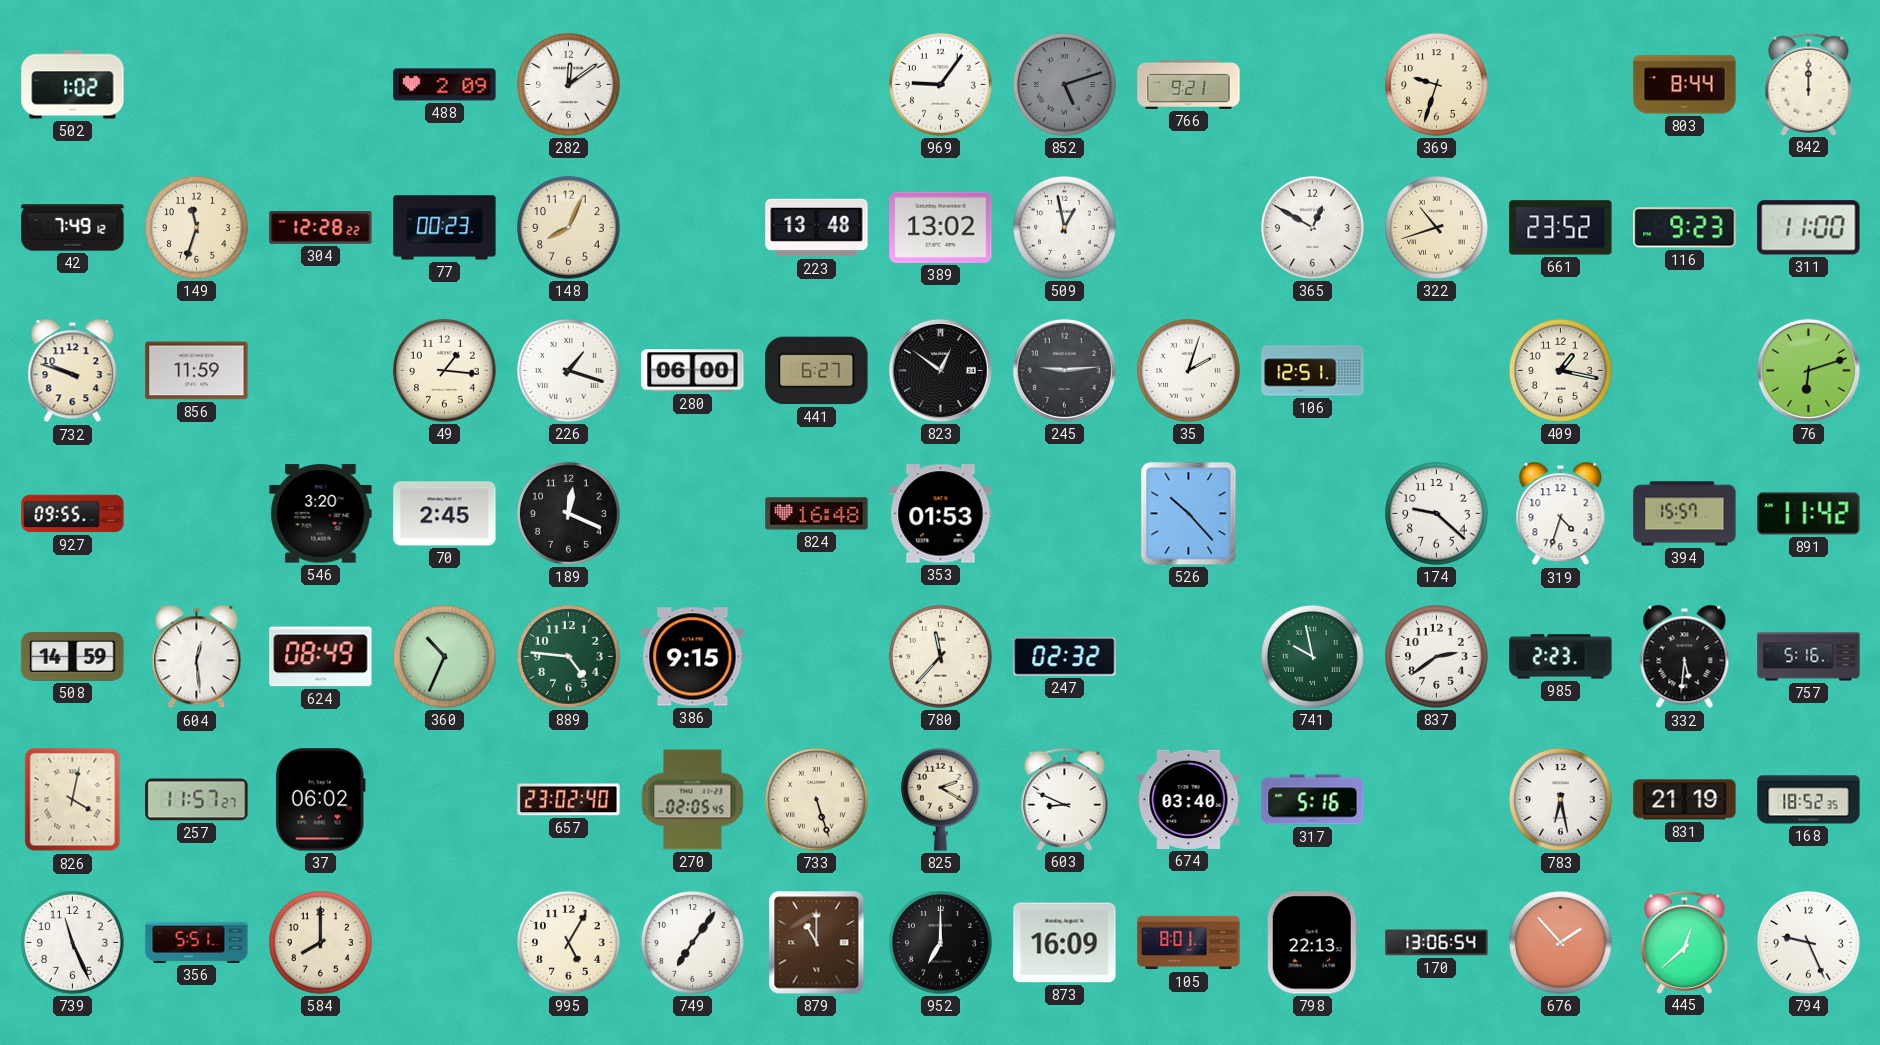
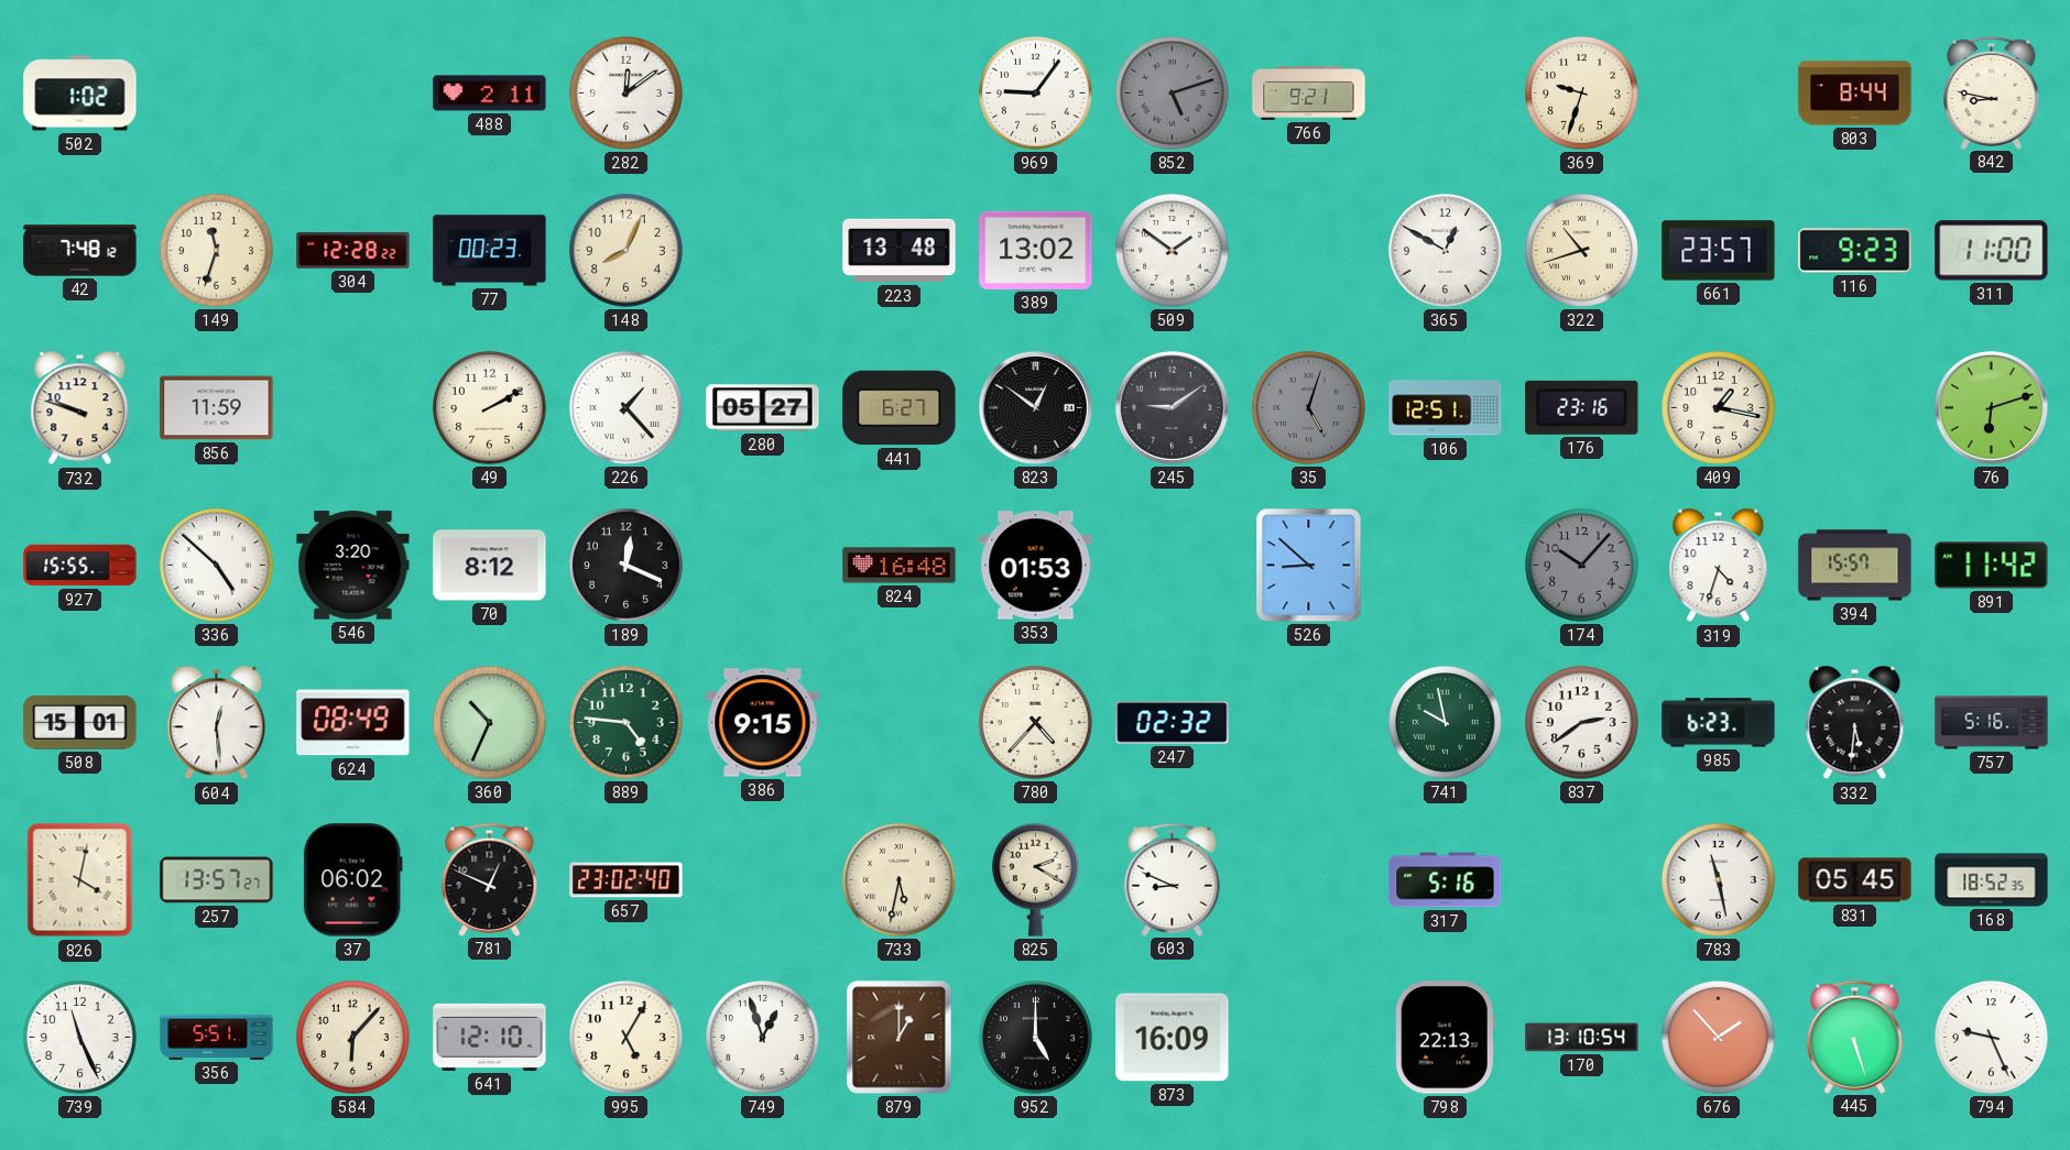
488: 2:09 -> 2:11
842: 12:00 -> 8:47
42: 7:49 -> 7:48
509: 12:58 -> 1:51
661: 23:52 -> 23:57
49: 1:16 -> 2:10
226: 1:18 -> 1:23
280: 06:00 -> 05:27
245: 9:14 -> 9:09
35: 2:03 -> 5:03
35 dial: white -> grey
176: none -> 23:16
927: 09:55 -> 15:55
336: none -> 4:52
70: 2:45 -> 8:12
526: 10:23 -> 8:52
174: 9:22 -> 10:07
174 dial: white -> grey
508: 14:59 -> 15:01
780: 11:37 -> 4:37
985: 2:23 -> 6:23
257: 11:57 -> 13:57
781: none -> 12:49
270: 02:05 -> none
733: 5:27 -> 5:32
674: 03:40 -> none
783: 6:28 -> 11:28
831: 21:19 -> 05:45
584: 8:00 -> 6:07
641: none -> 12:10
749: 7:06 -> 12:57
879: 11:00 -> 1:00
952: 7:00 -> 5:00
105: 8:01 -> none
170: 13:06 -> 13:10
445: 12:38 -> 5:27
